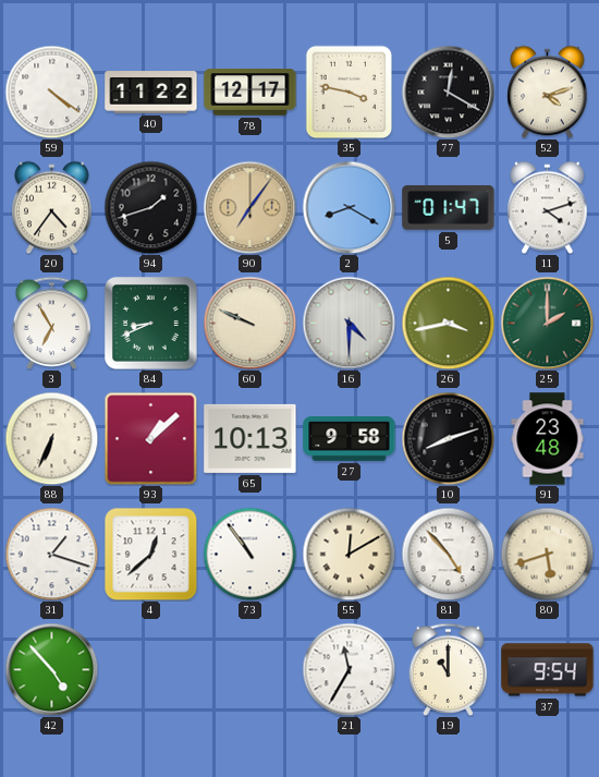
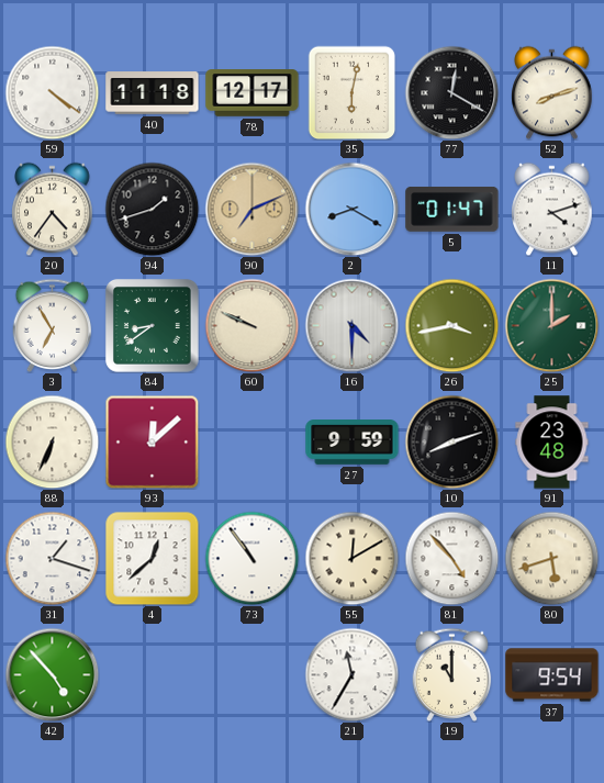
40: 11:22 -> 11:18
35: 3:47 -> 6:02
52: 4:12 -> 8:12
90: 7:06 -> 7:11
84: 8:41 -> 8:39
93: 1:08 -> 12:08
65: 10:13 -> none
27: 9:58 -> 9:59
